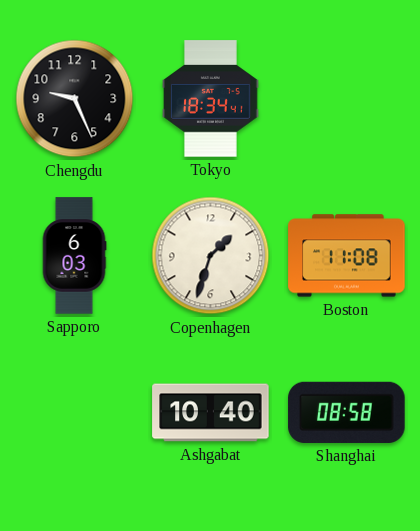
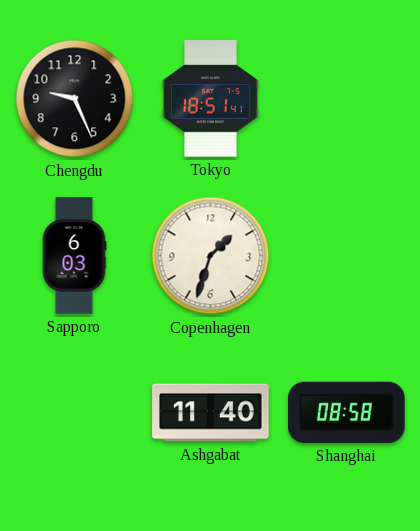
Tokyo: 18:34 -> 18:51
Boston: 11:08 -> none
Ashgabat: 10:40 -> 11:40
